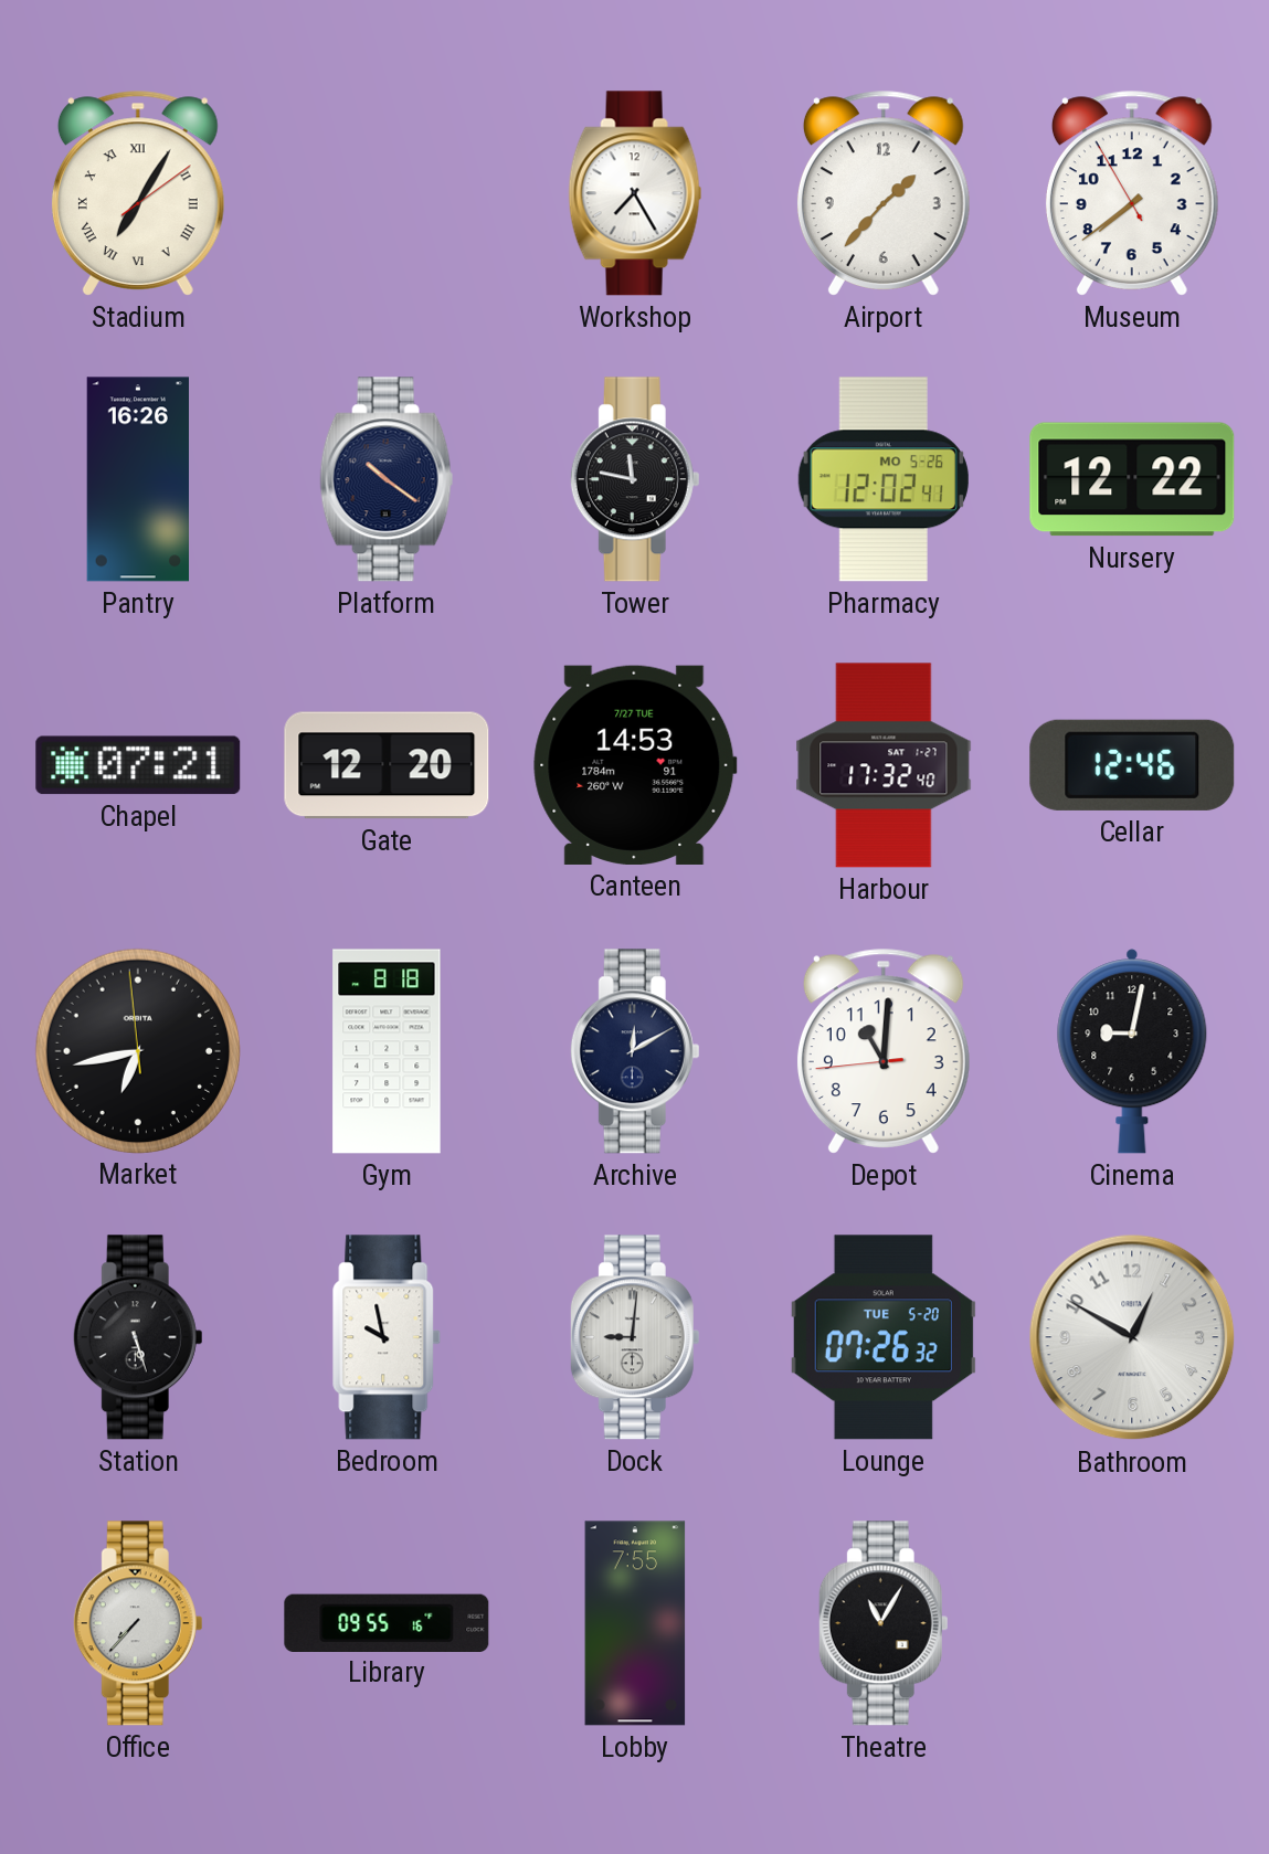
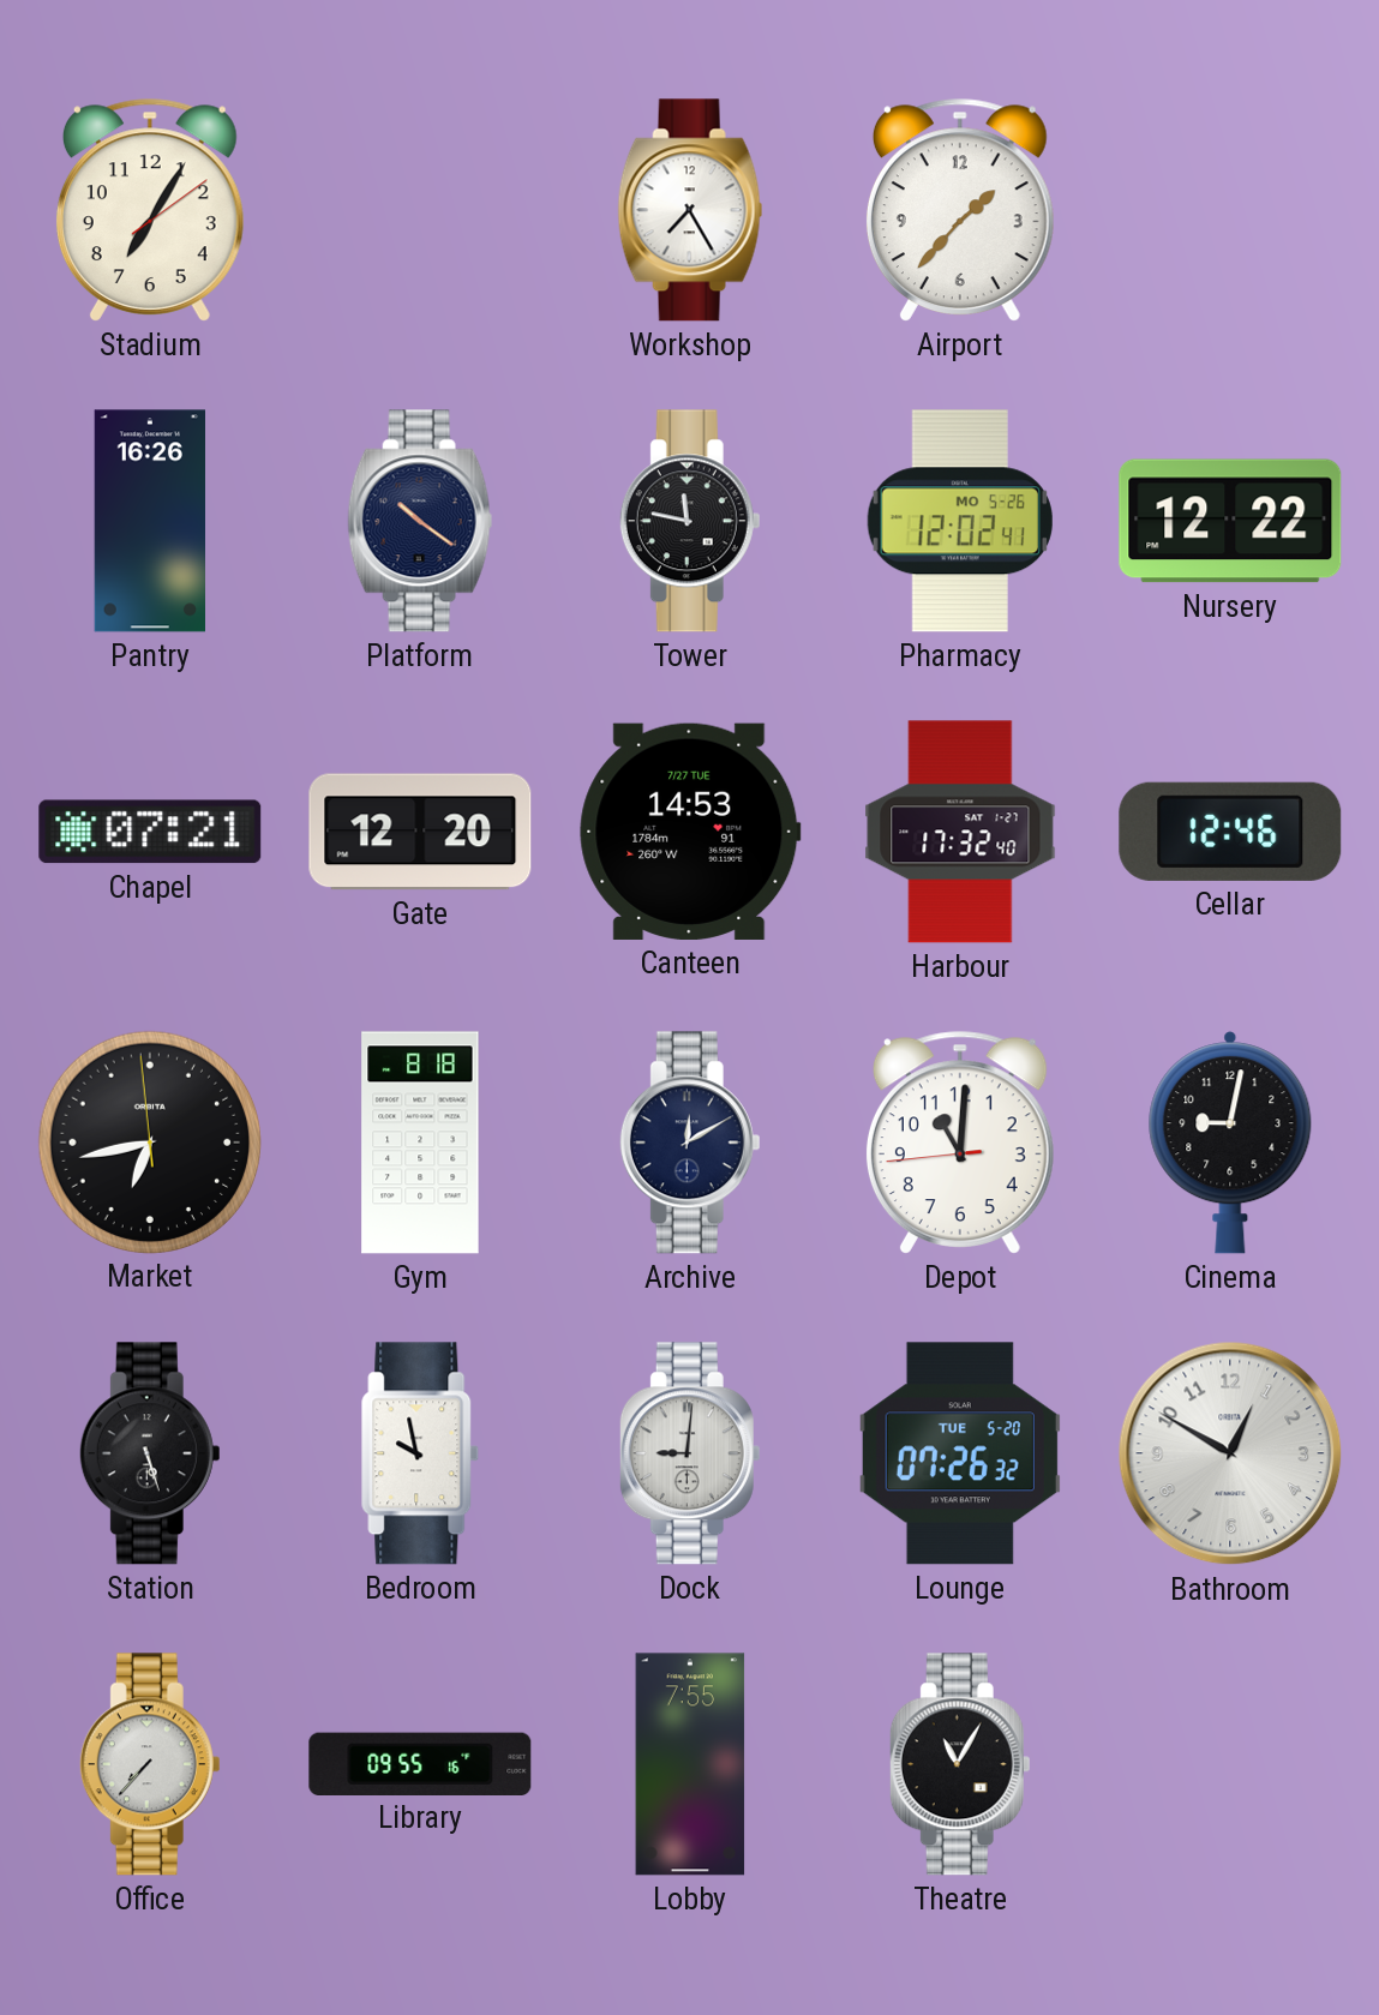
Stadium numerals: Roman -> Arabic
Museum: 7:38 -> none
